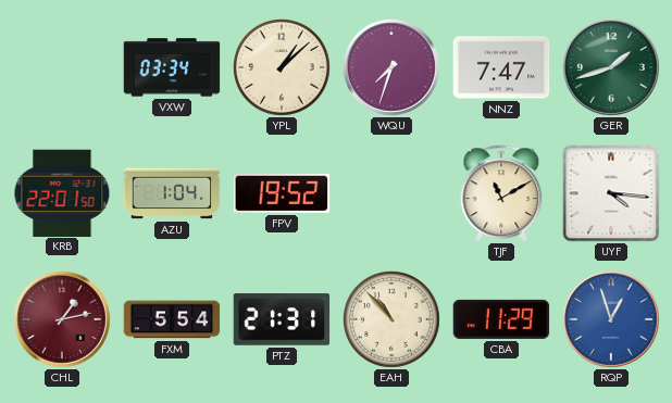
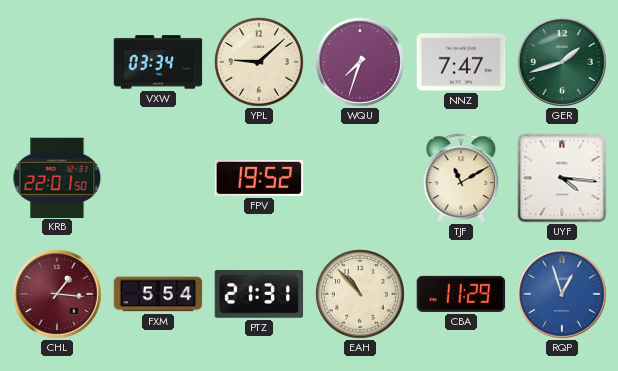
YPL: 1:08 -> 9:08
AZU: 1:04 -> none
CHL: 1:13 -> 1:16
